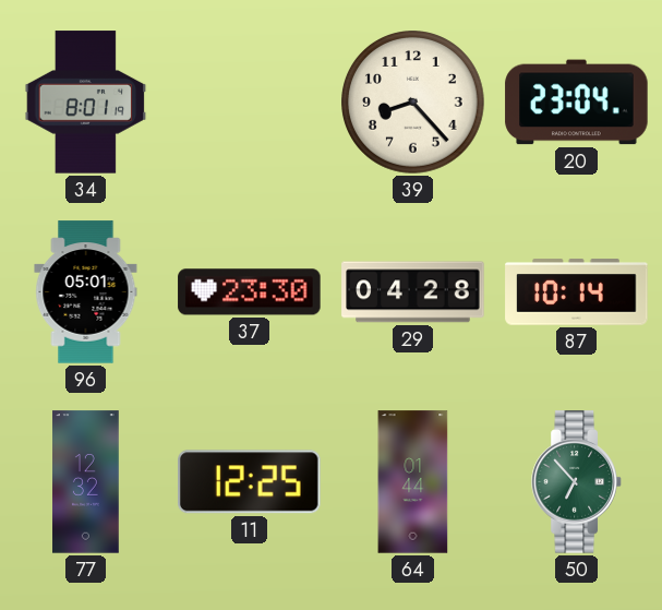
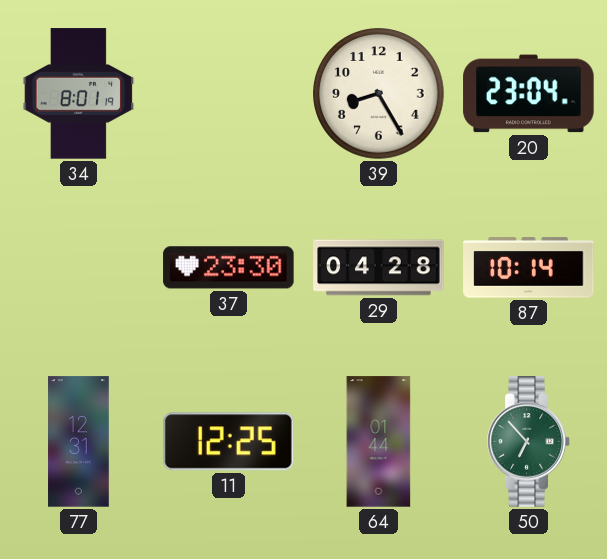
39: 8:23 -> 8:25
96: 05:01 -> none
77: 12:32 -> 12:31
